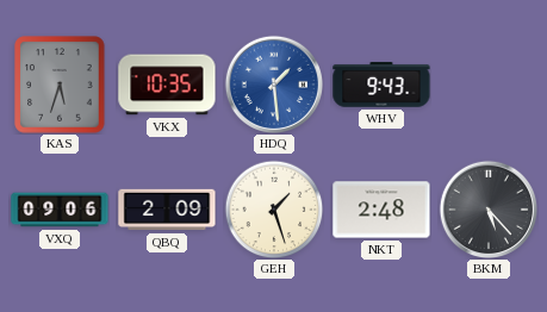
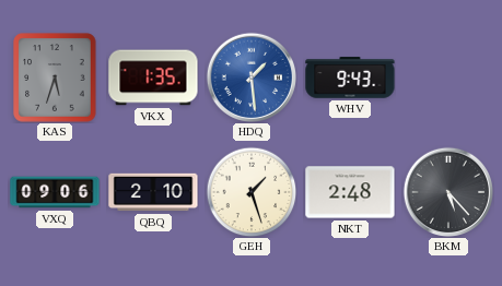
VKX: 10:35 -> 1:35
QBQ: 2:09 -> 2:10
